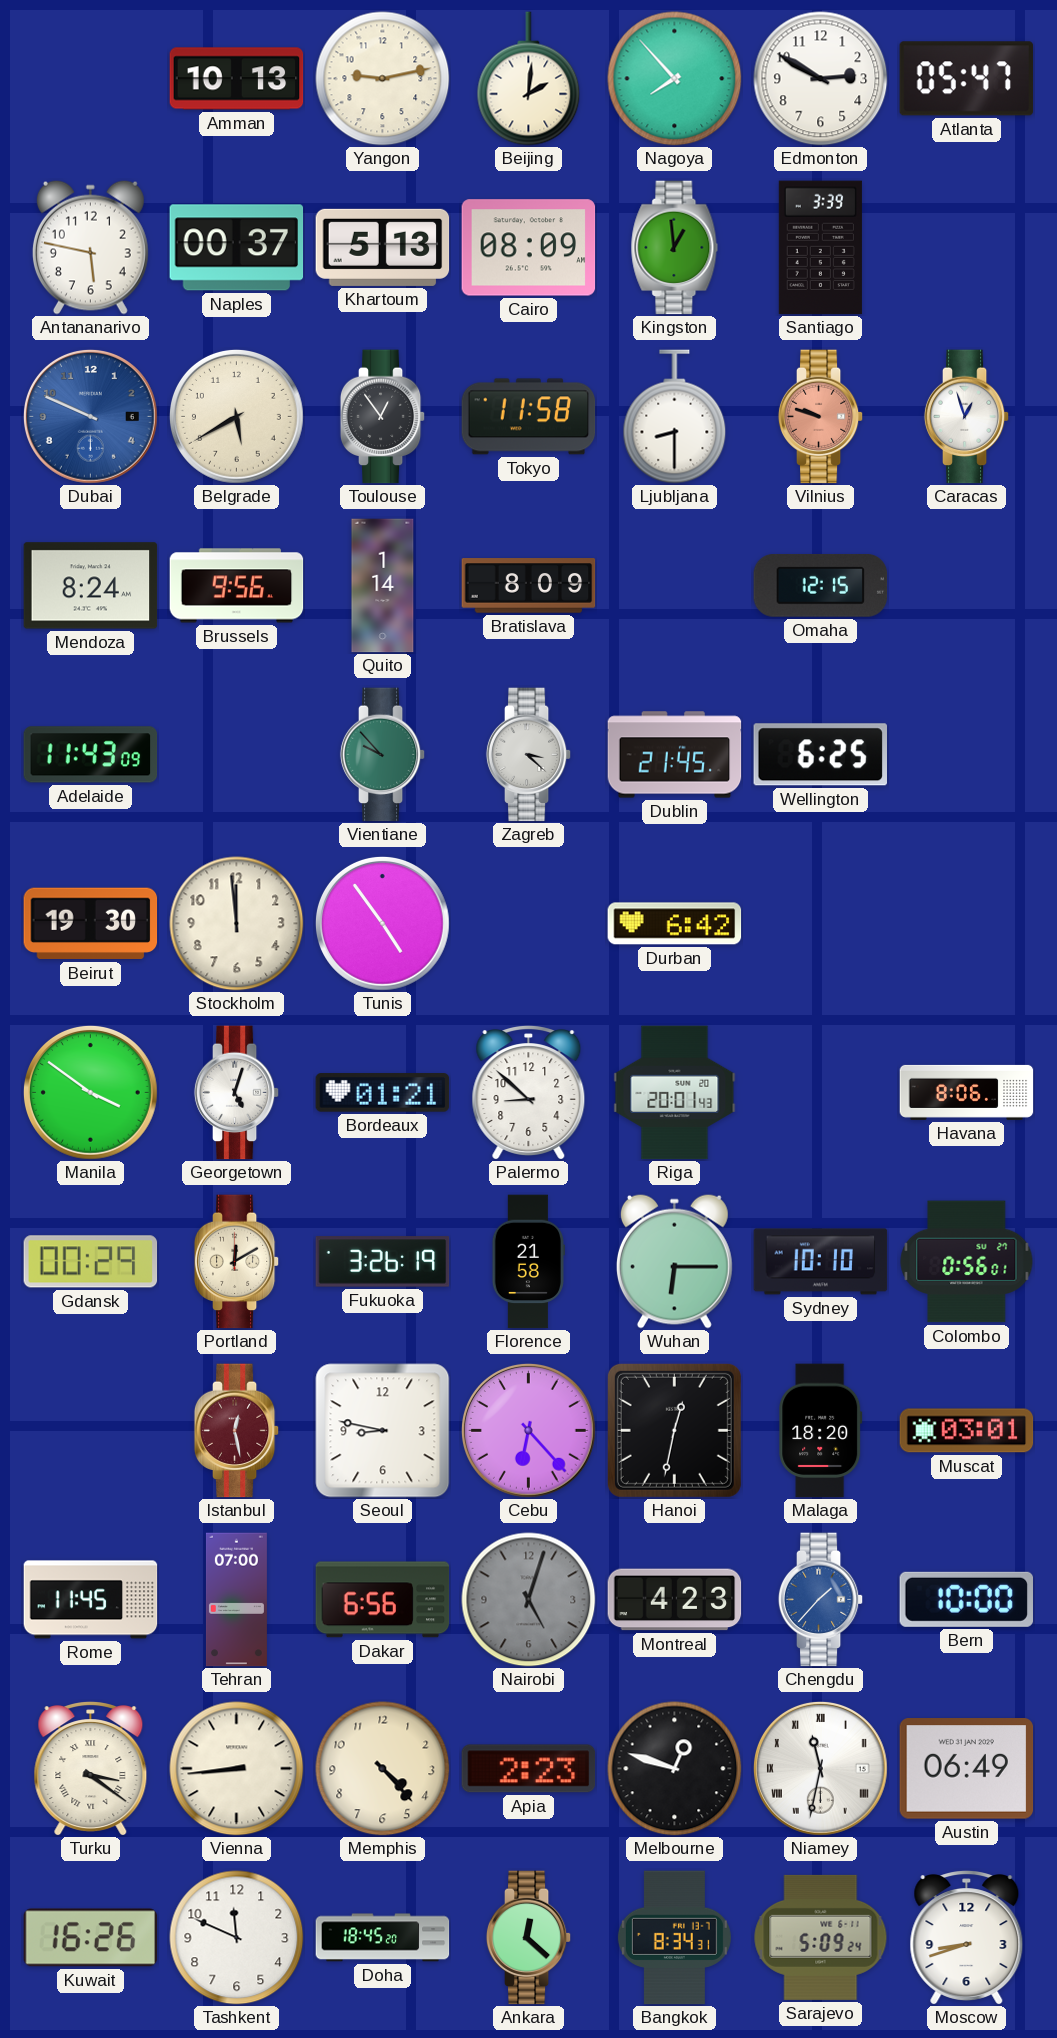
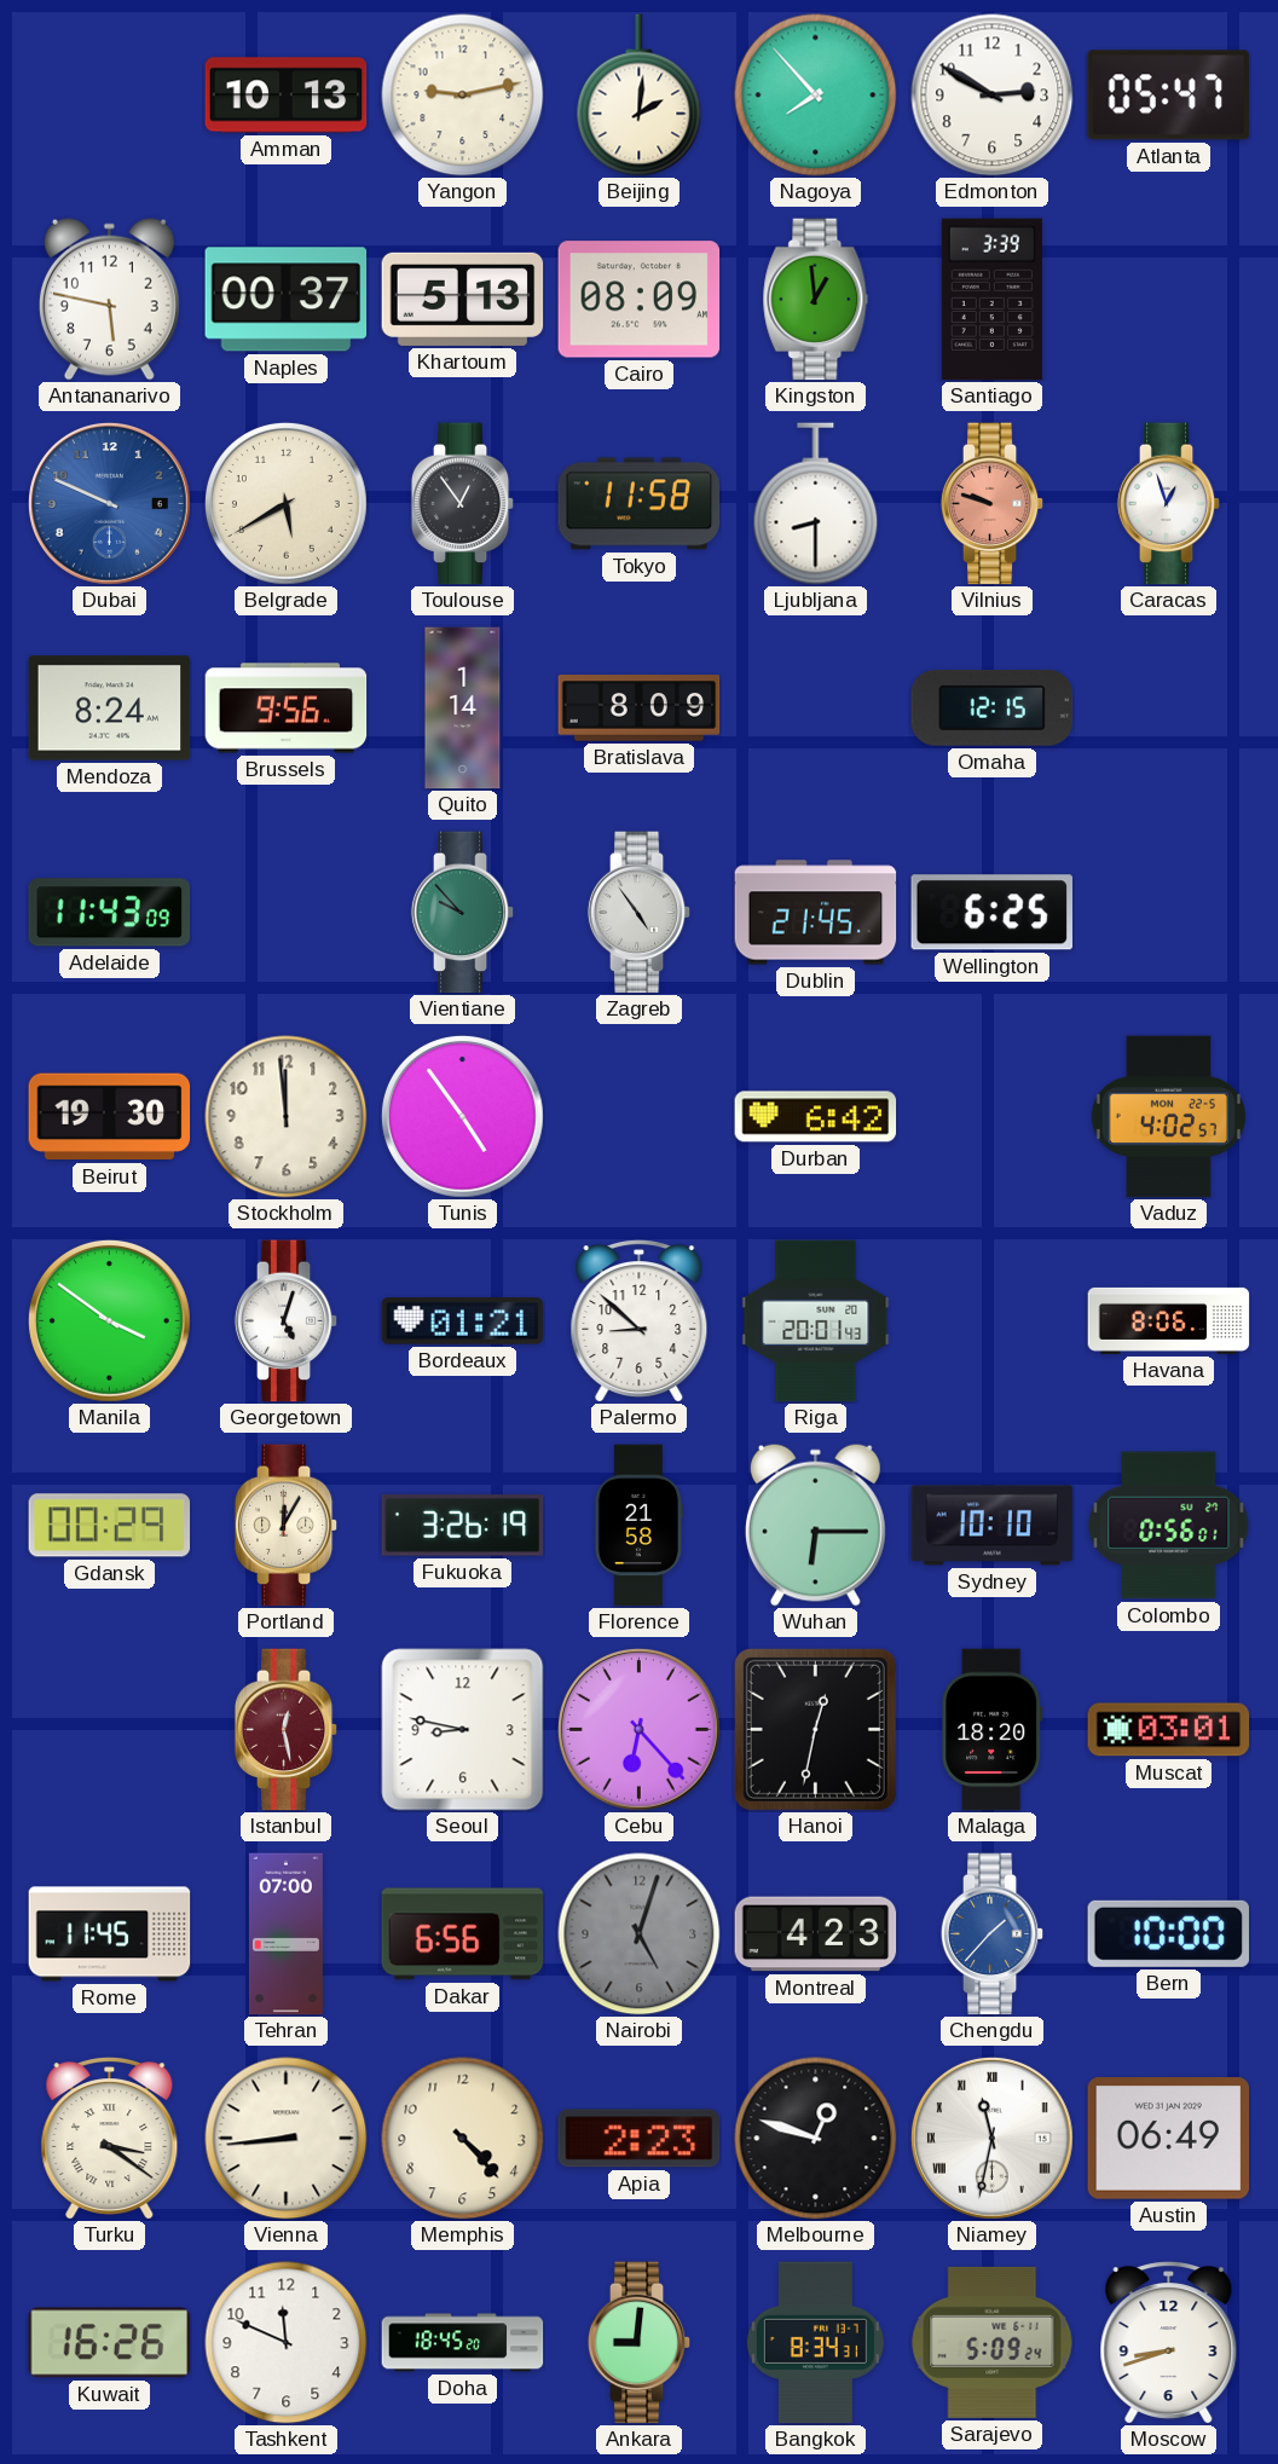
Zagreb: 3:22 -> 4:54
Vaduz: none -> 4:02
Portland: 12:10 -> 12:05
Ankara: 12:22 -> 9:01
